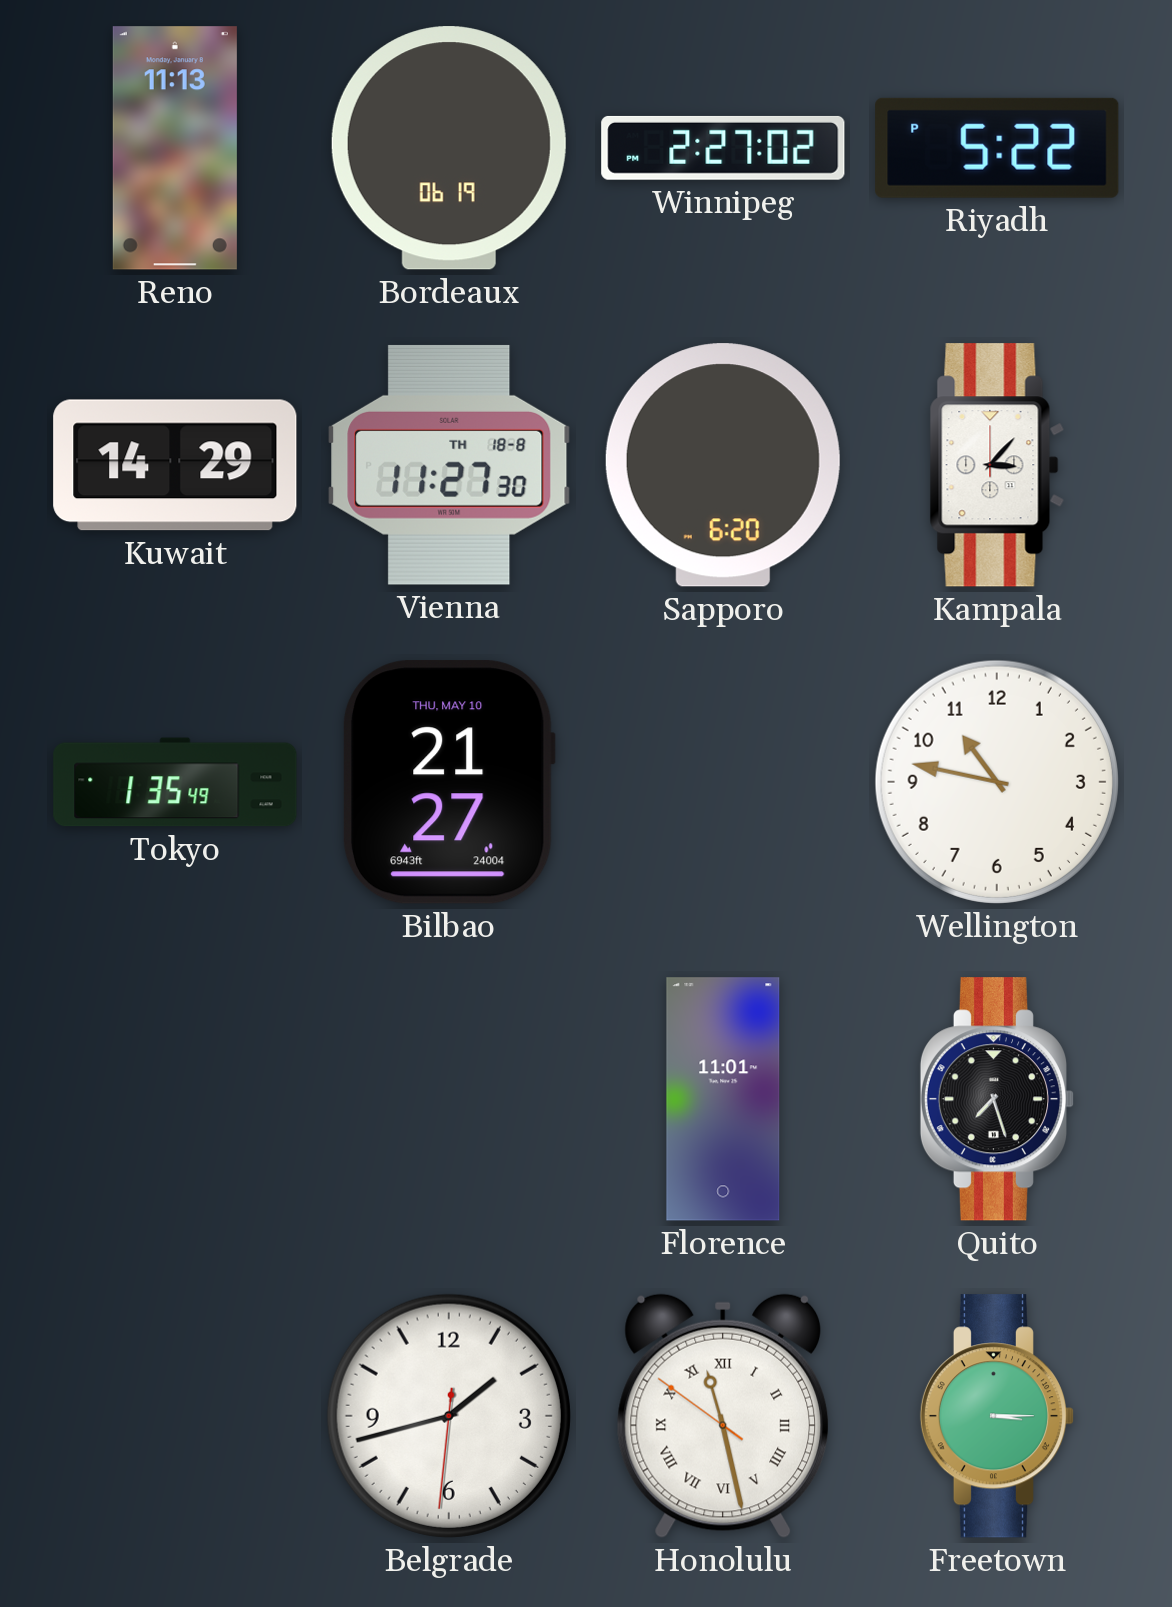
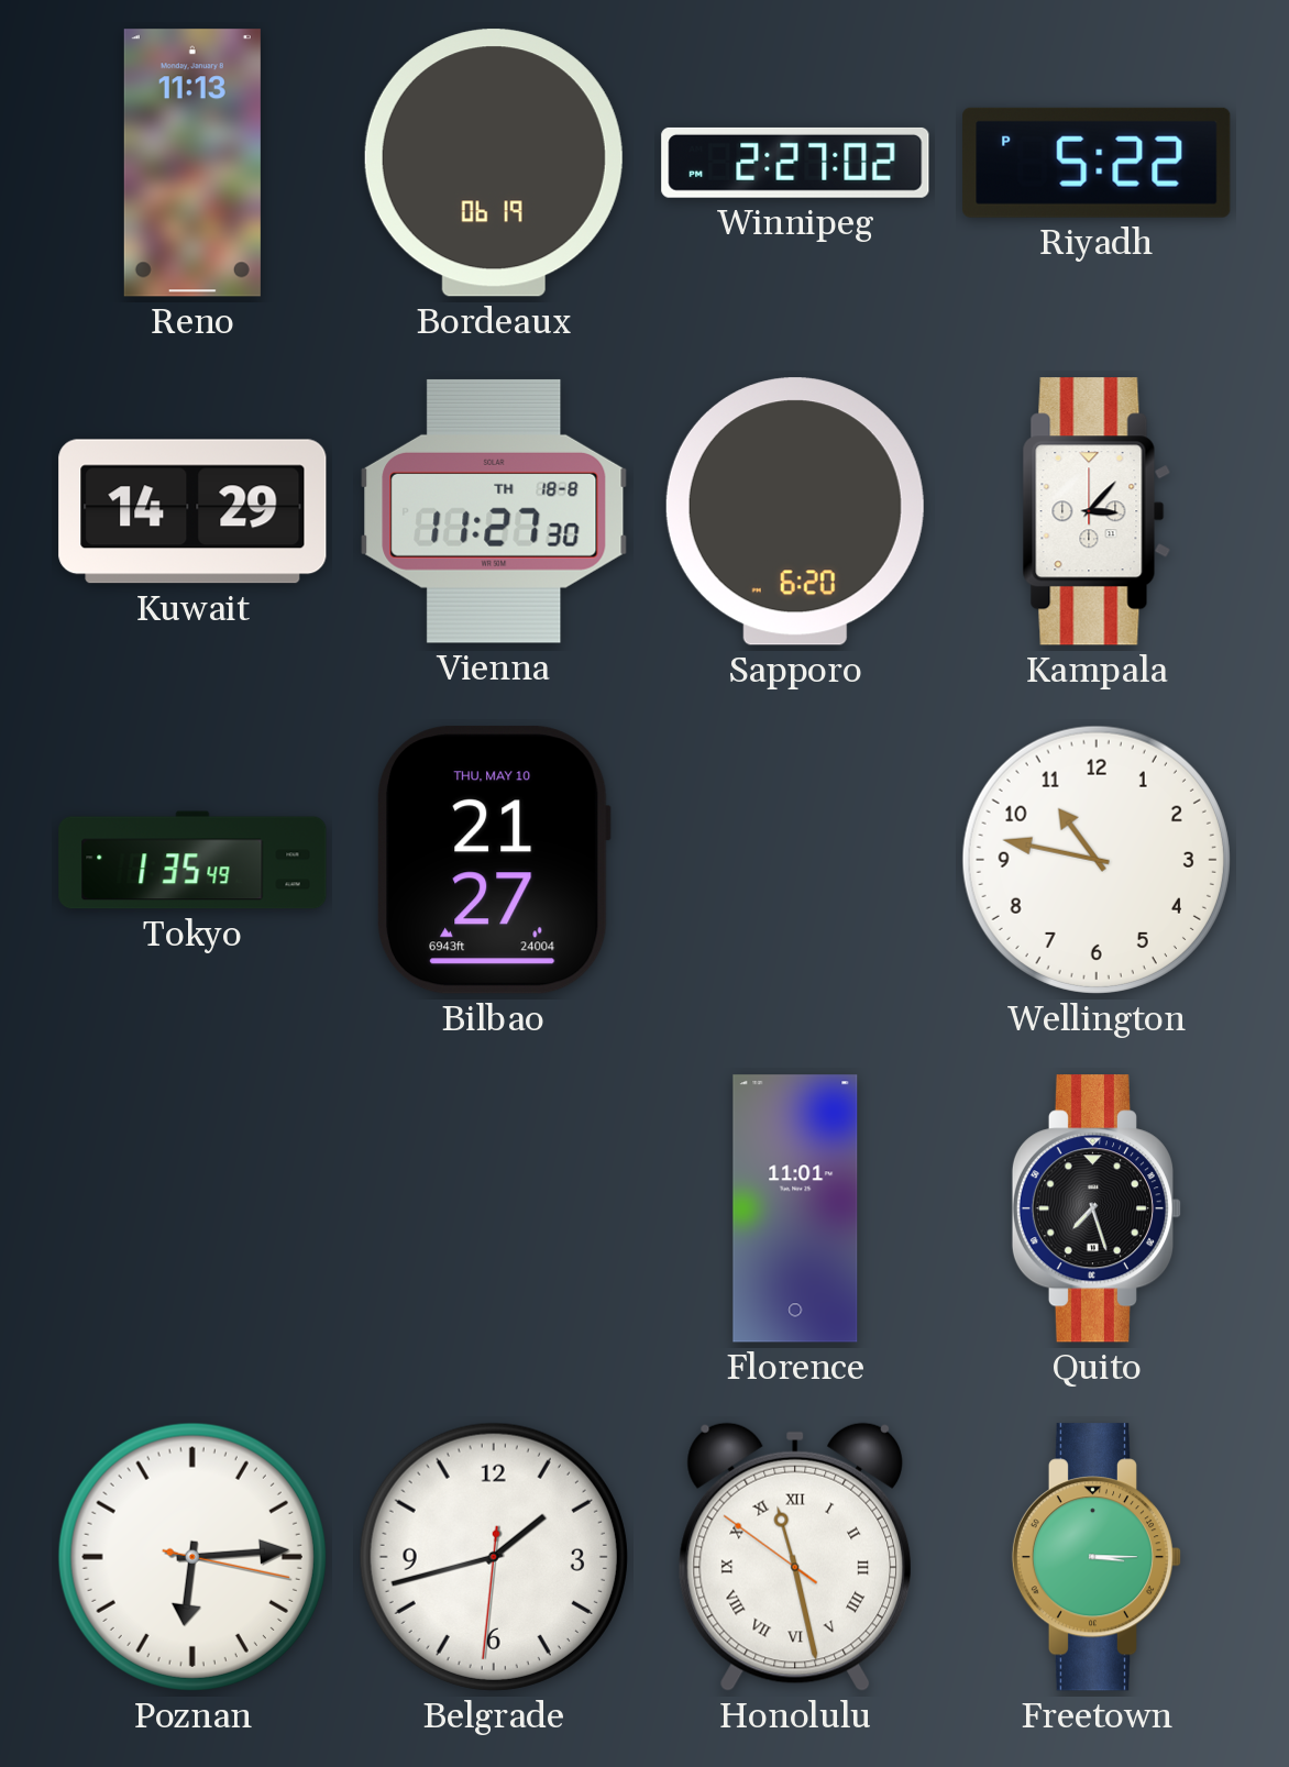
Poznan: none -> 6:14
